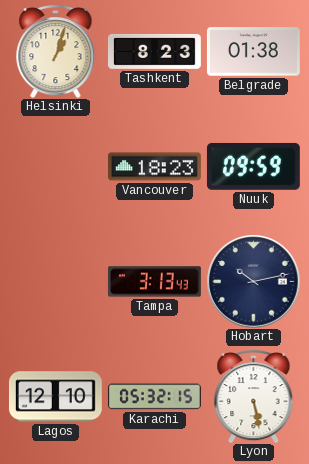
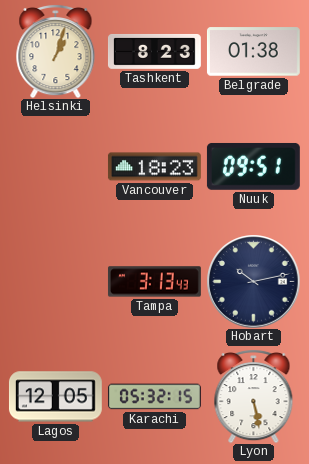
Nuuk: 09:59 -> 09:51
Lagos: 12:10 -> 12:05
